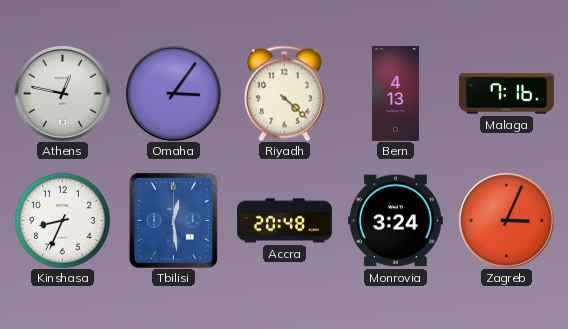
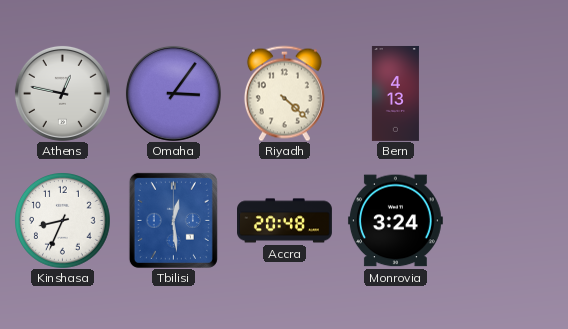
Malaga: 7:16 -> none
Zagreb: 3:04 -> none
